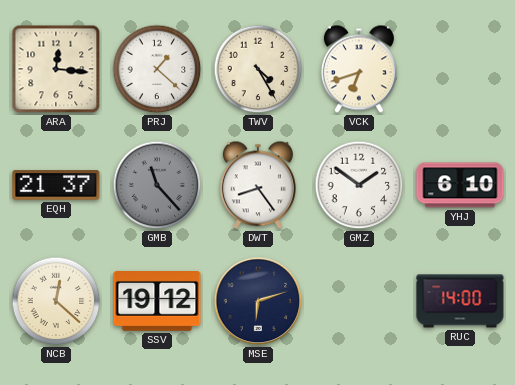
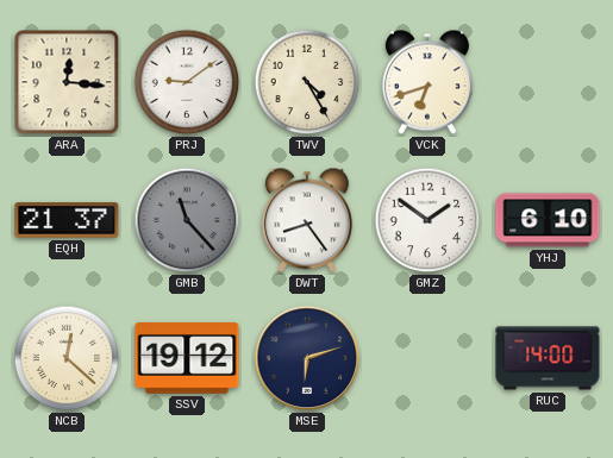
PRJ: 1:22 -> 9:09
